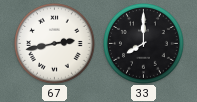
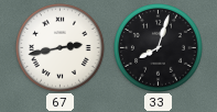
33: 8:00 -> 8:03
